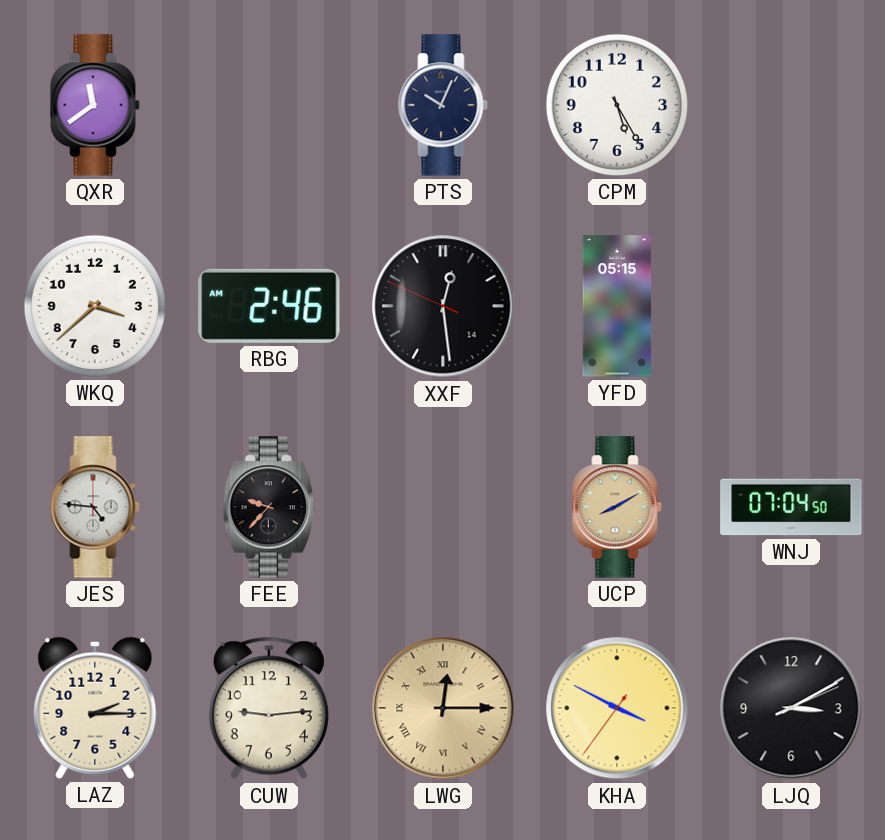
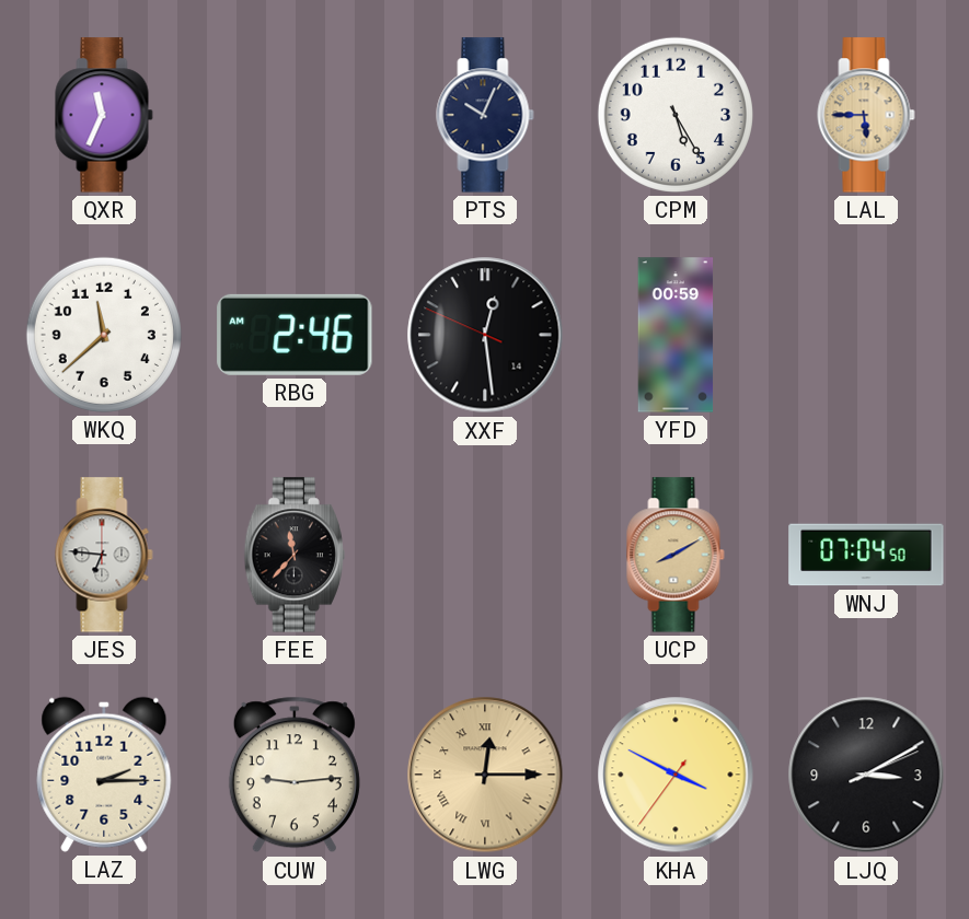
QXR: 11:39 -> 11:34
LAL: none -> 5:45
WKQ: 3:38 -> 11:38
YFD: 05:15 -> 00:59
JES: 4:46 -> 6:46
FEE: 9:37 -> 11:37
